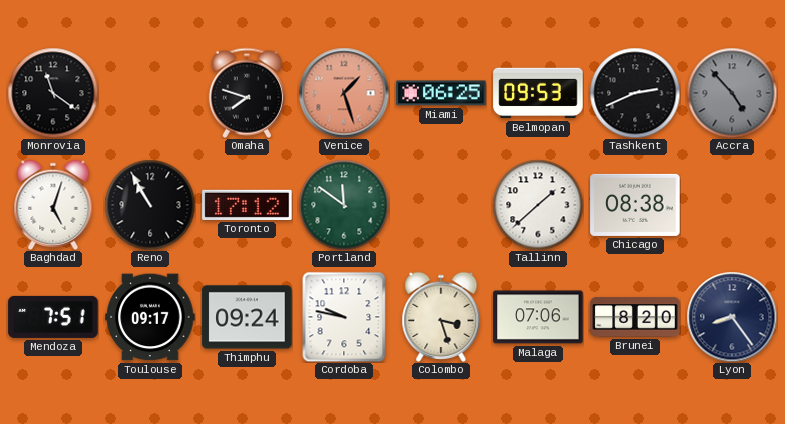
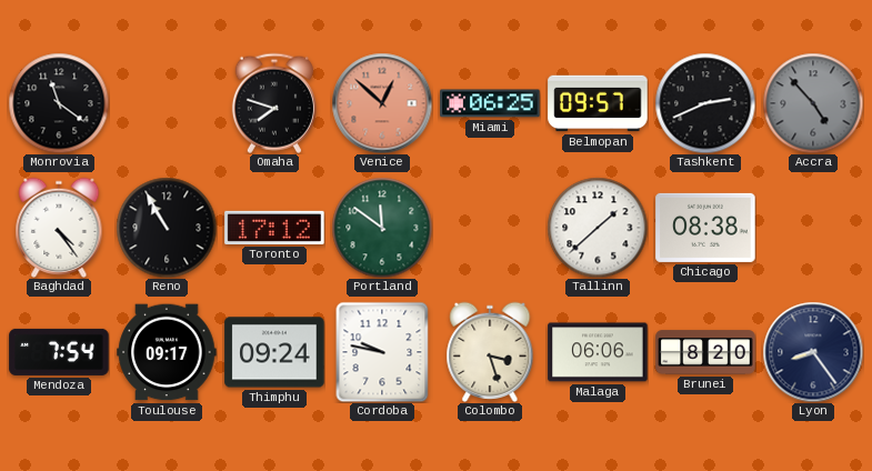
Venice: 1:27 -> 12:52
Belmopan: 09:53 -> 09:57
Baghdad: 5:03 -> 4:24
Mendoza: 7:51 -> 7:54
Malaga: 07:06 -> 06:06
